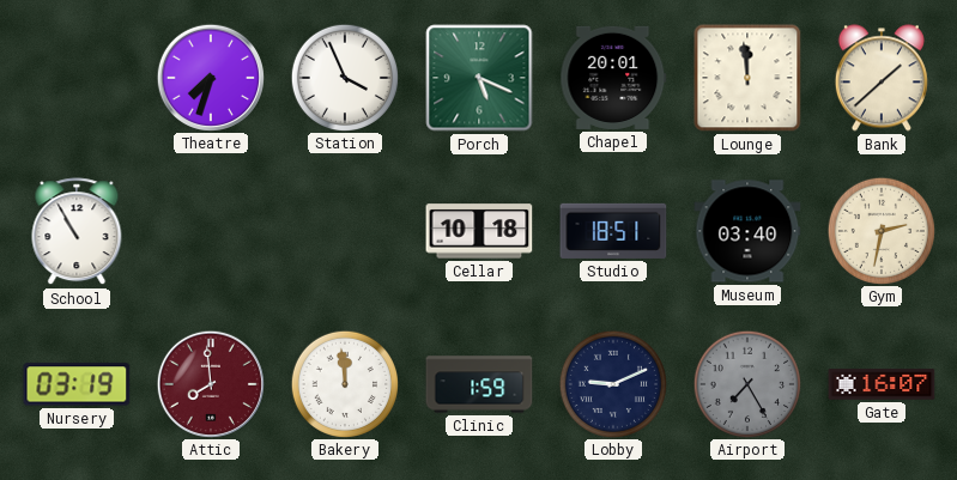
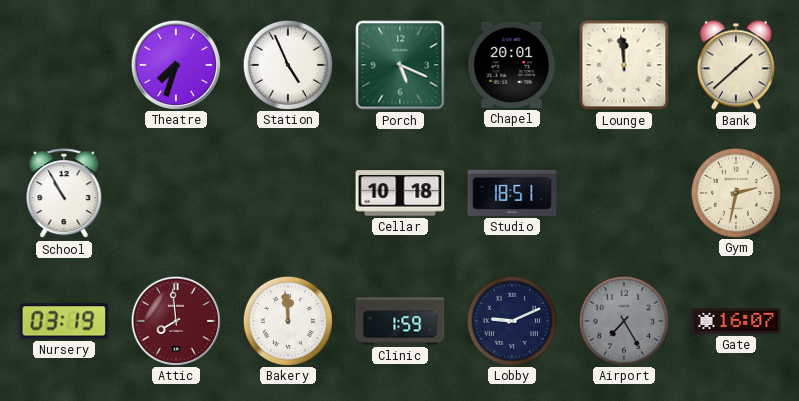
Station: 3:56 -> 4:56
Museum: 03:40 -> none
